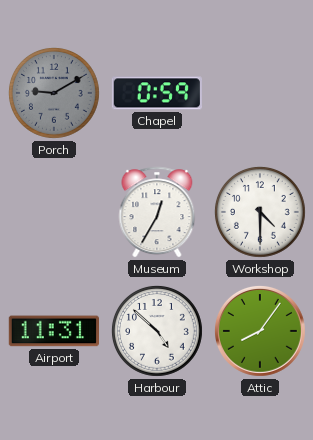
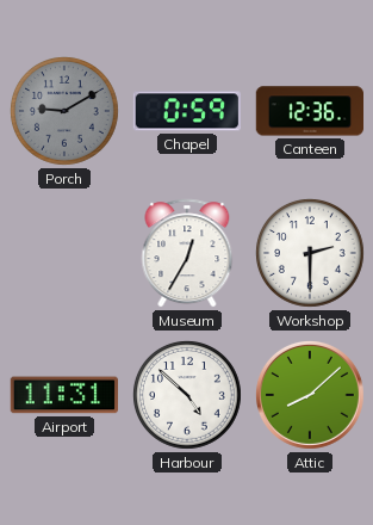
Canteen: none -> 12:36
Workshop: 4:30 -> 2:30
Attic: 8:06 -> 8:08
